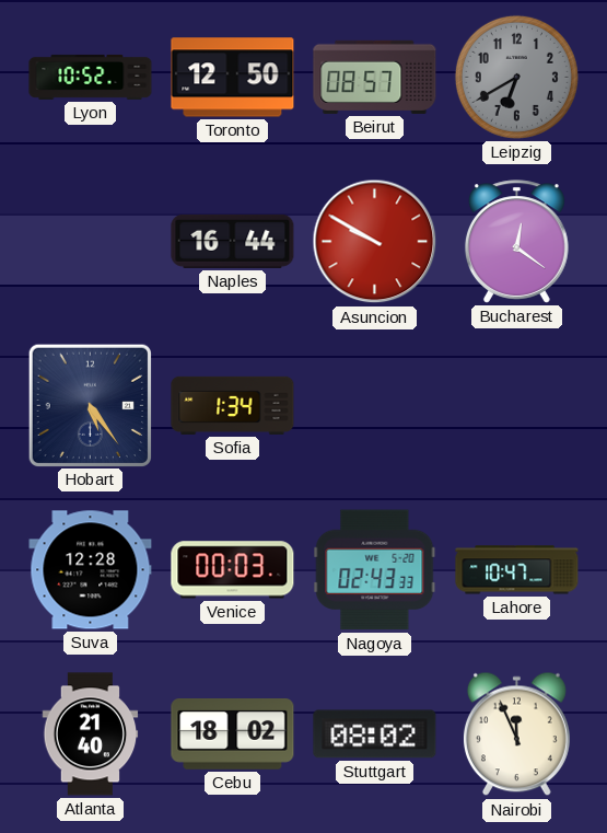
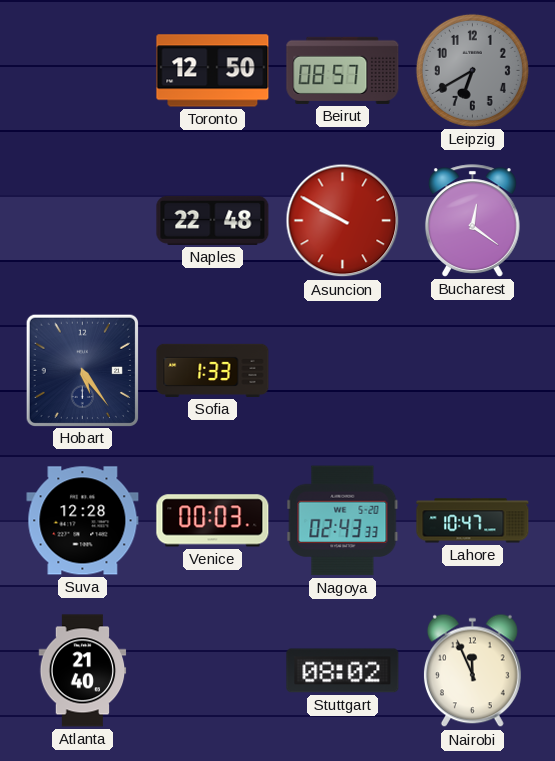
Lyon: 10:52 -> none
Naples: 16:44 -> 22:48
Sofia: 1:34 -> 1:33
Cebu: 18:02 -> none
